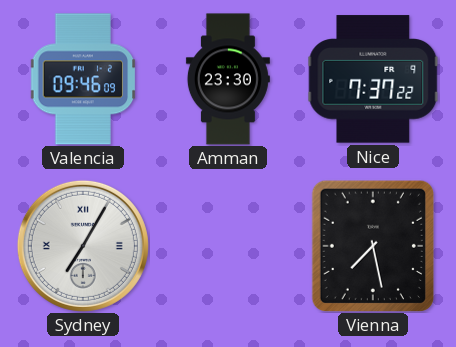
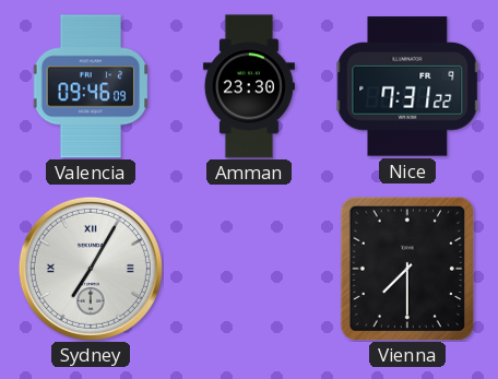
Nice: 7:37 -> 7:31
Vienna: 7:28 -> 7:30
